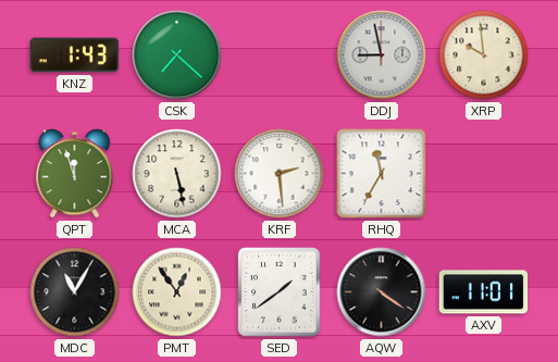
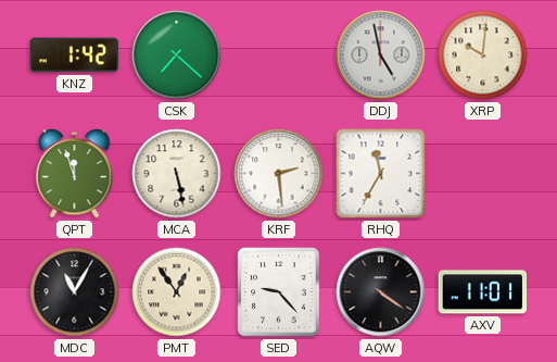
KNZ: 1:43 -> 1:42
DDJ: 8:58 -> 4:58
XRP: 9:59 -> 10:01
SED: 1:39 -> 9:23
